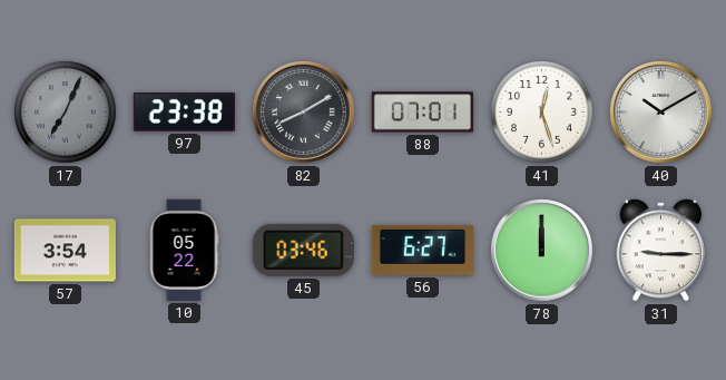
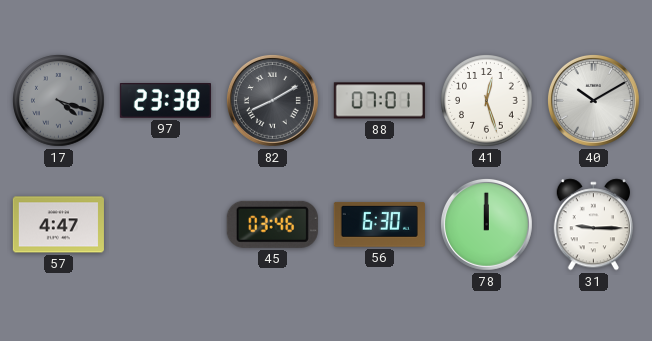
17: 7:04 -> 4:18
57: 3:54 -> 4:47
10: 05:22 -> none
56: 6:27 -> 6:30
